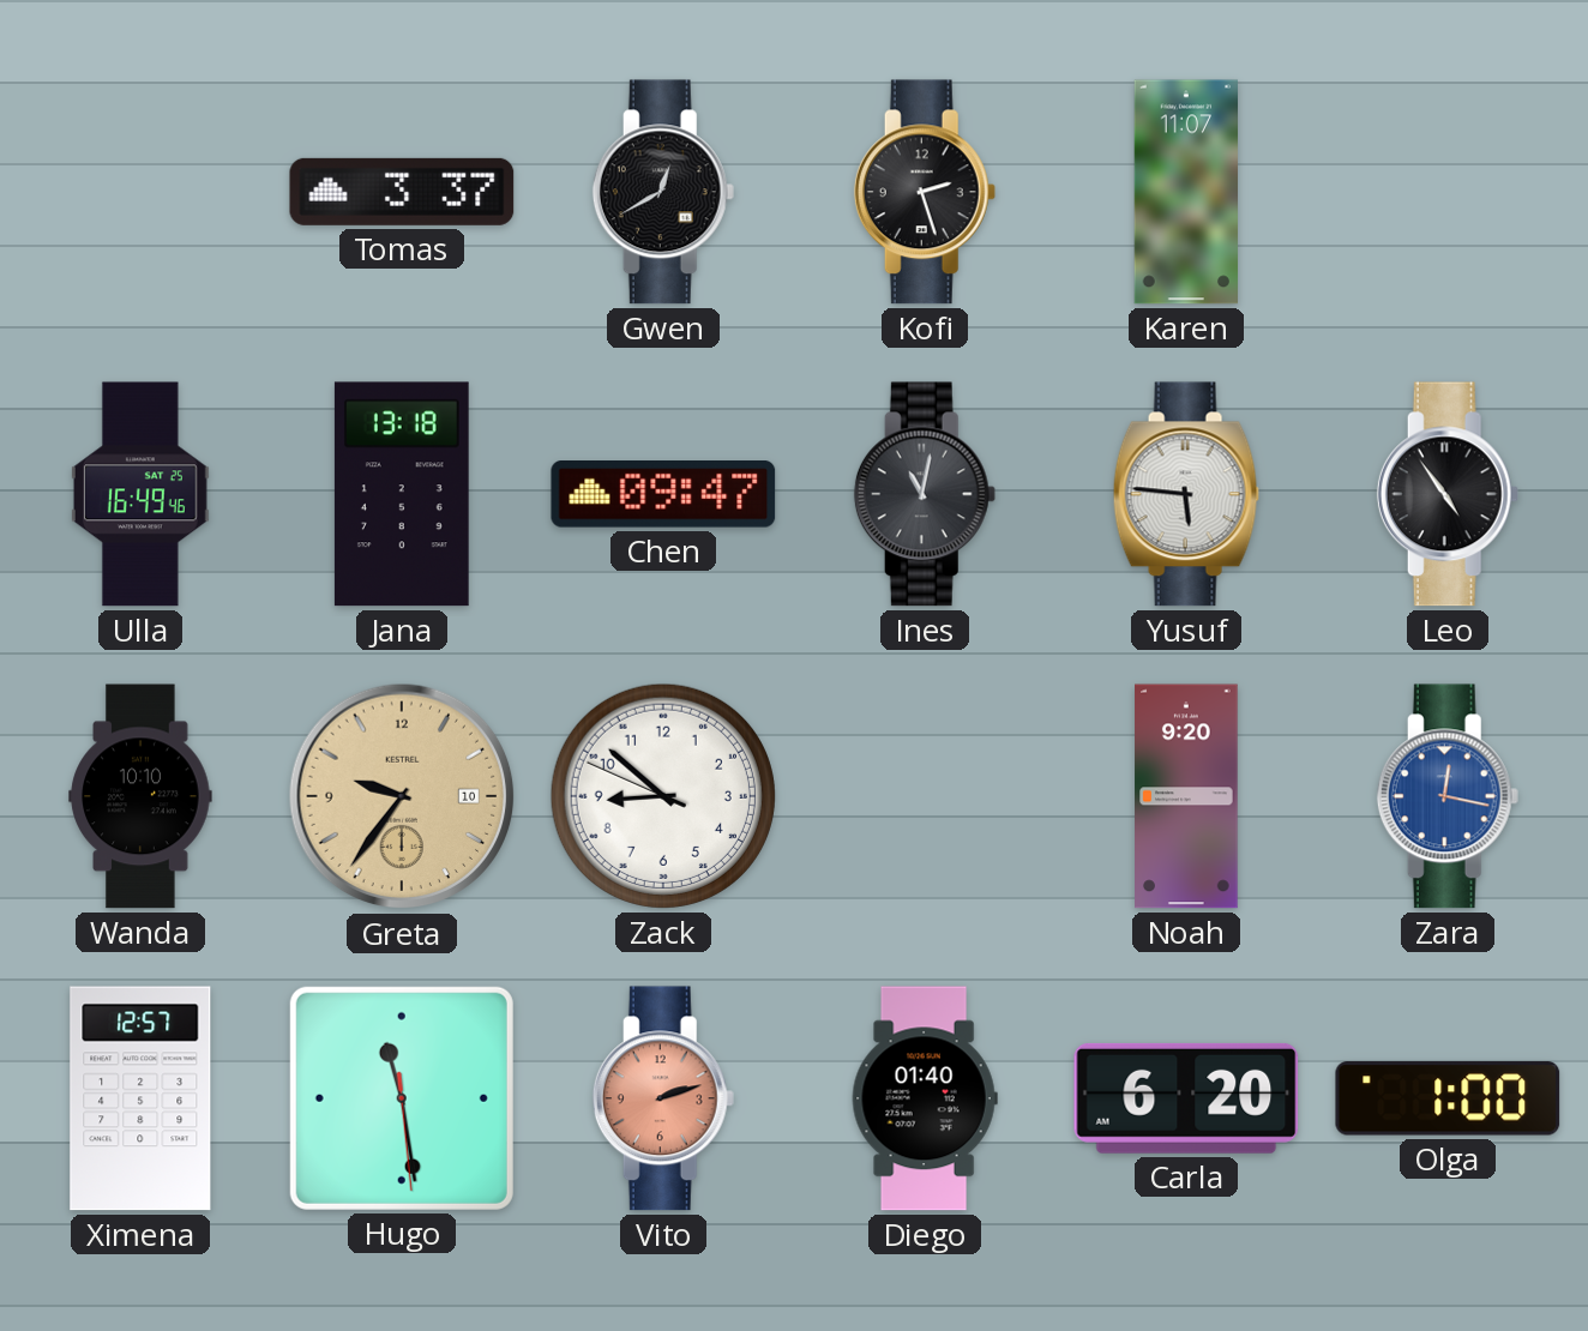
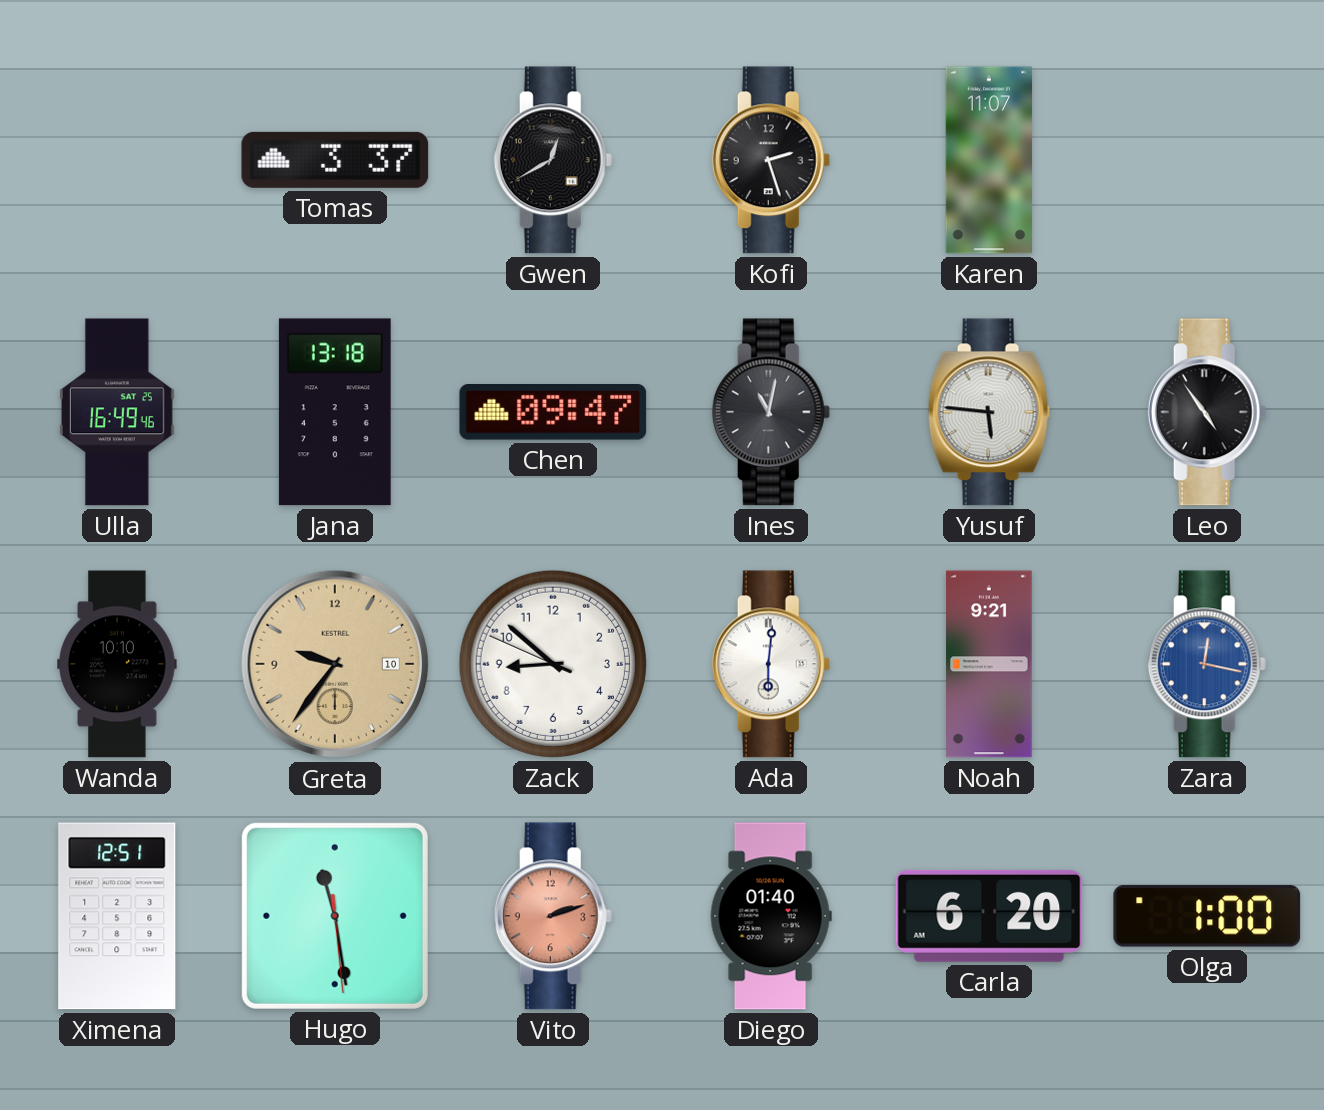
Ada: none -> 6:01
Noah: 9:20 -> 9:21
Ximena: 12:57 -> 12:51
